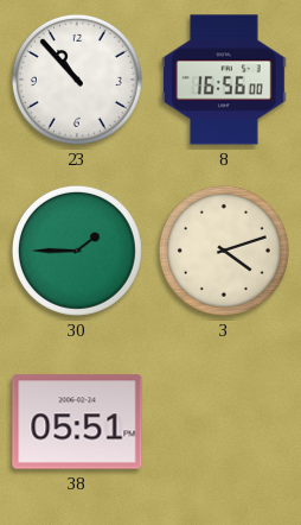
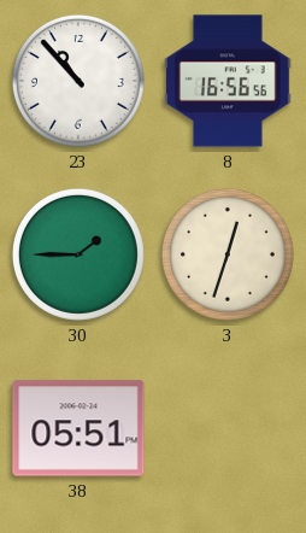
8: 16:56:00 -> 16:56:56
3: 4:12 -> 12:33
